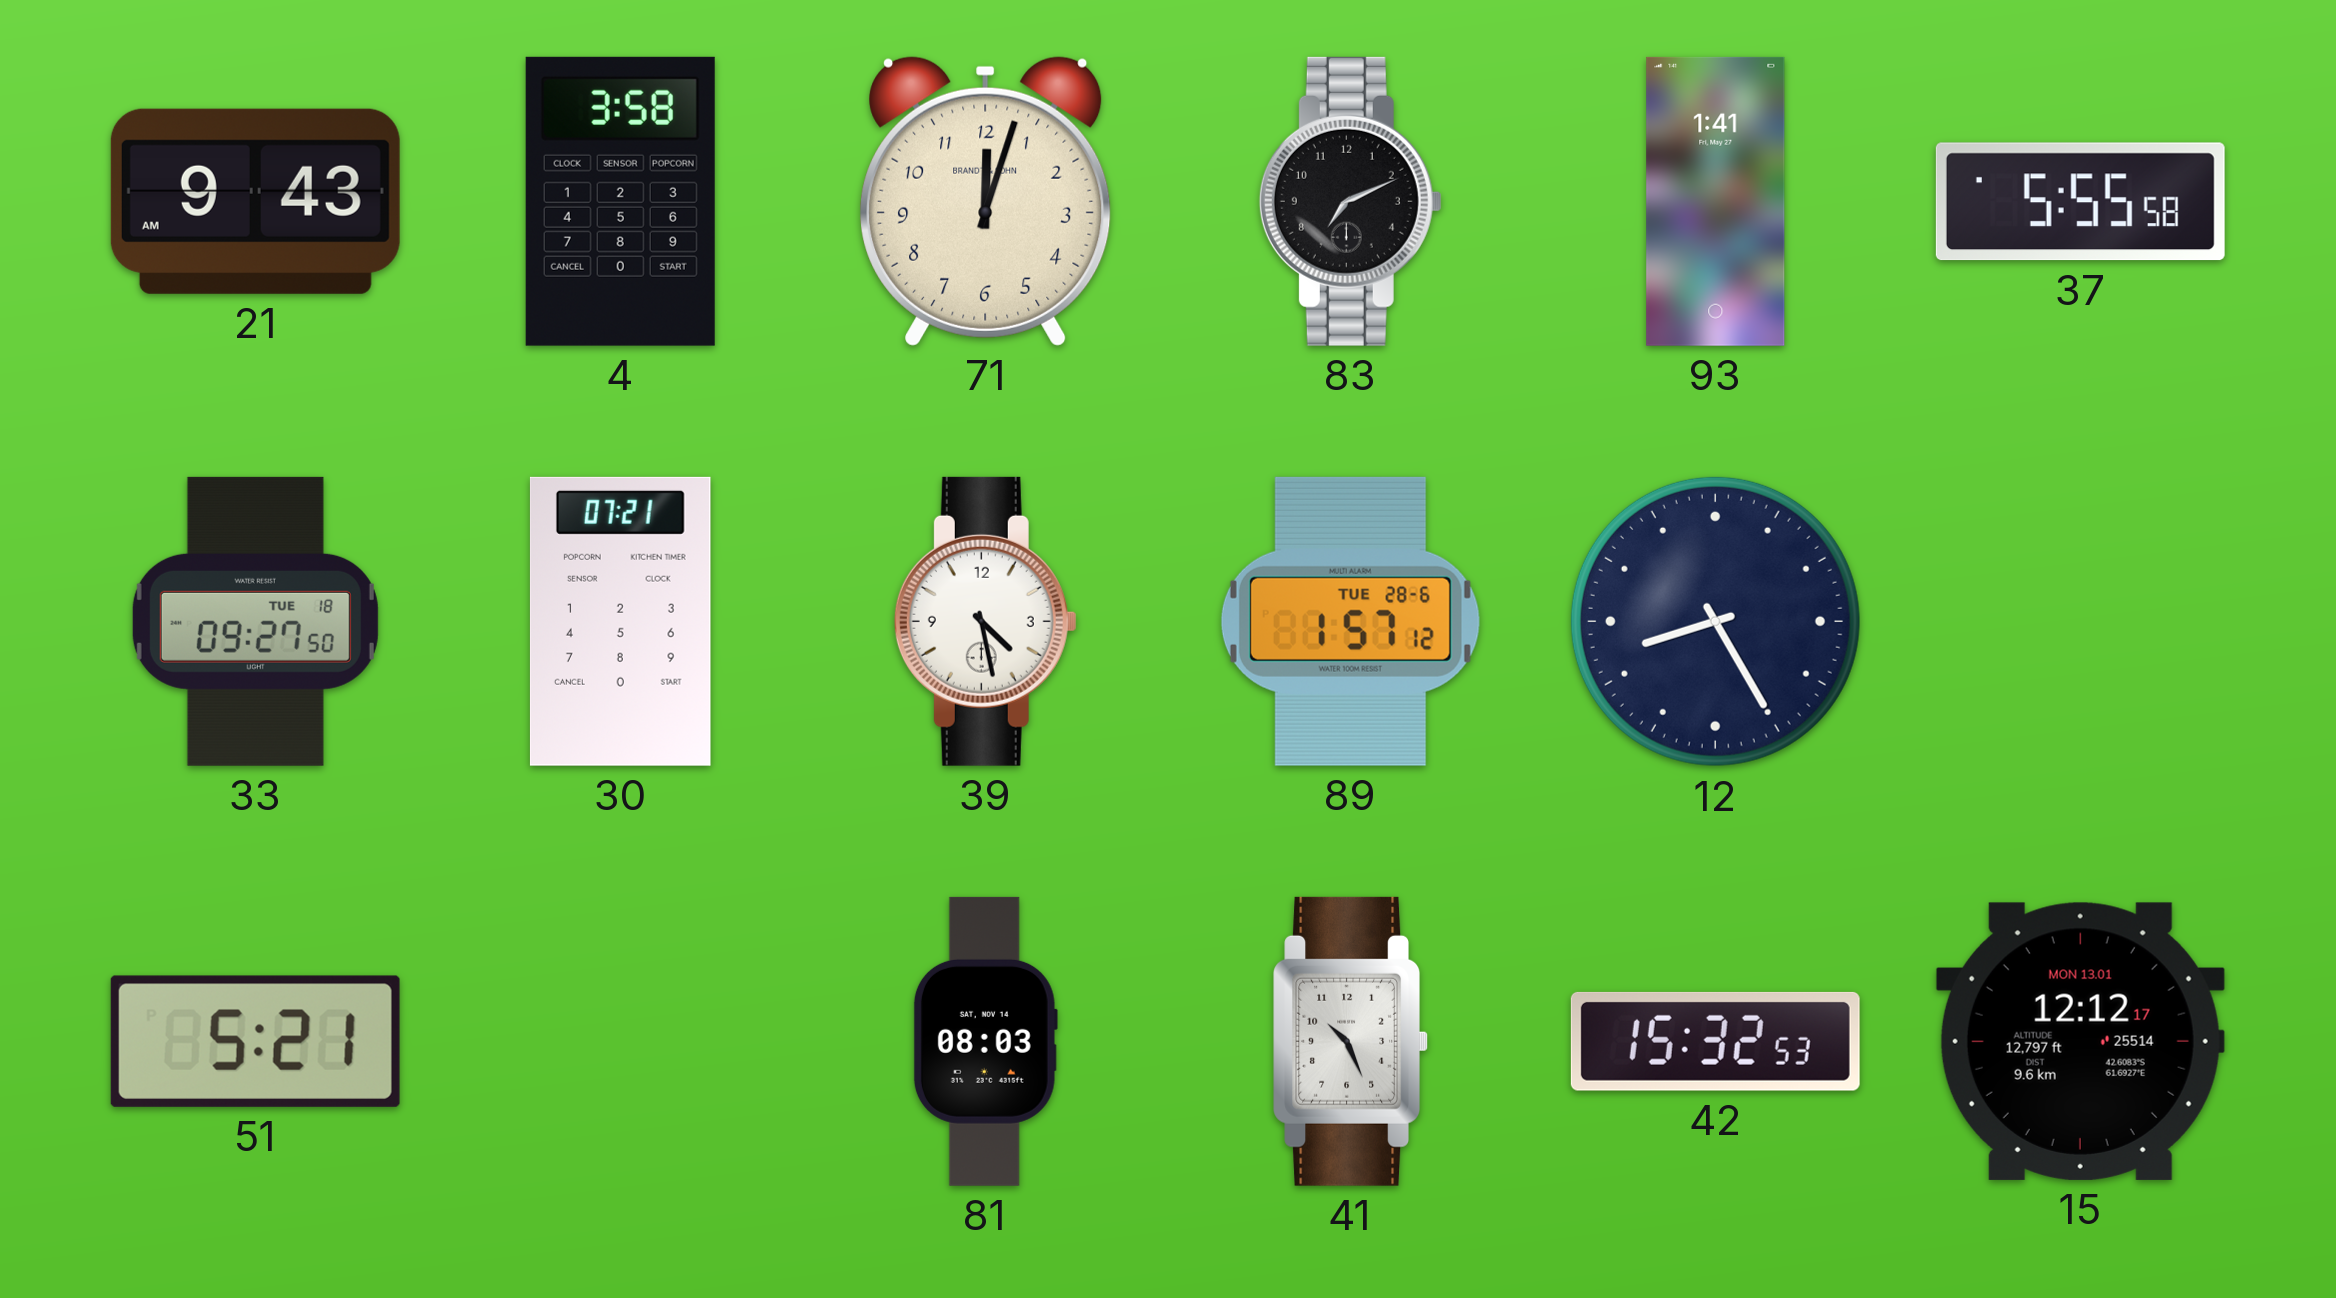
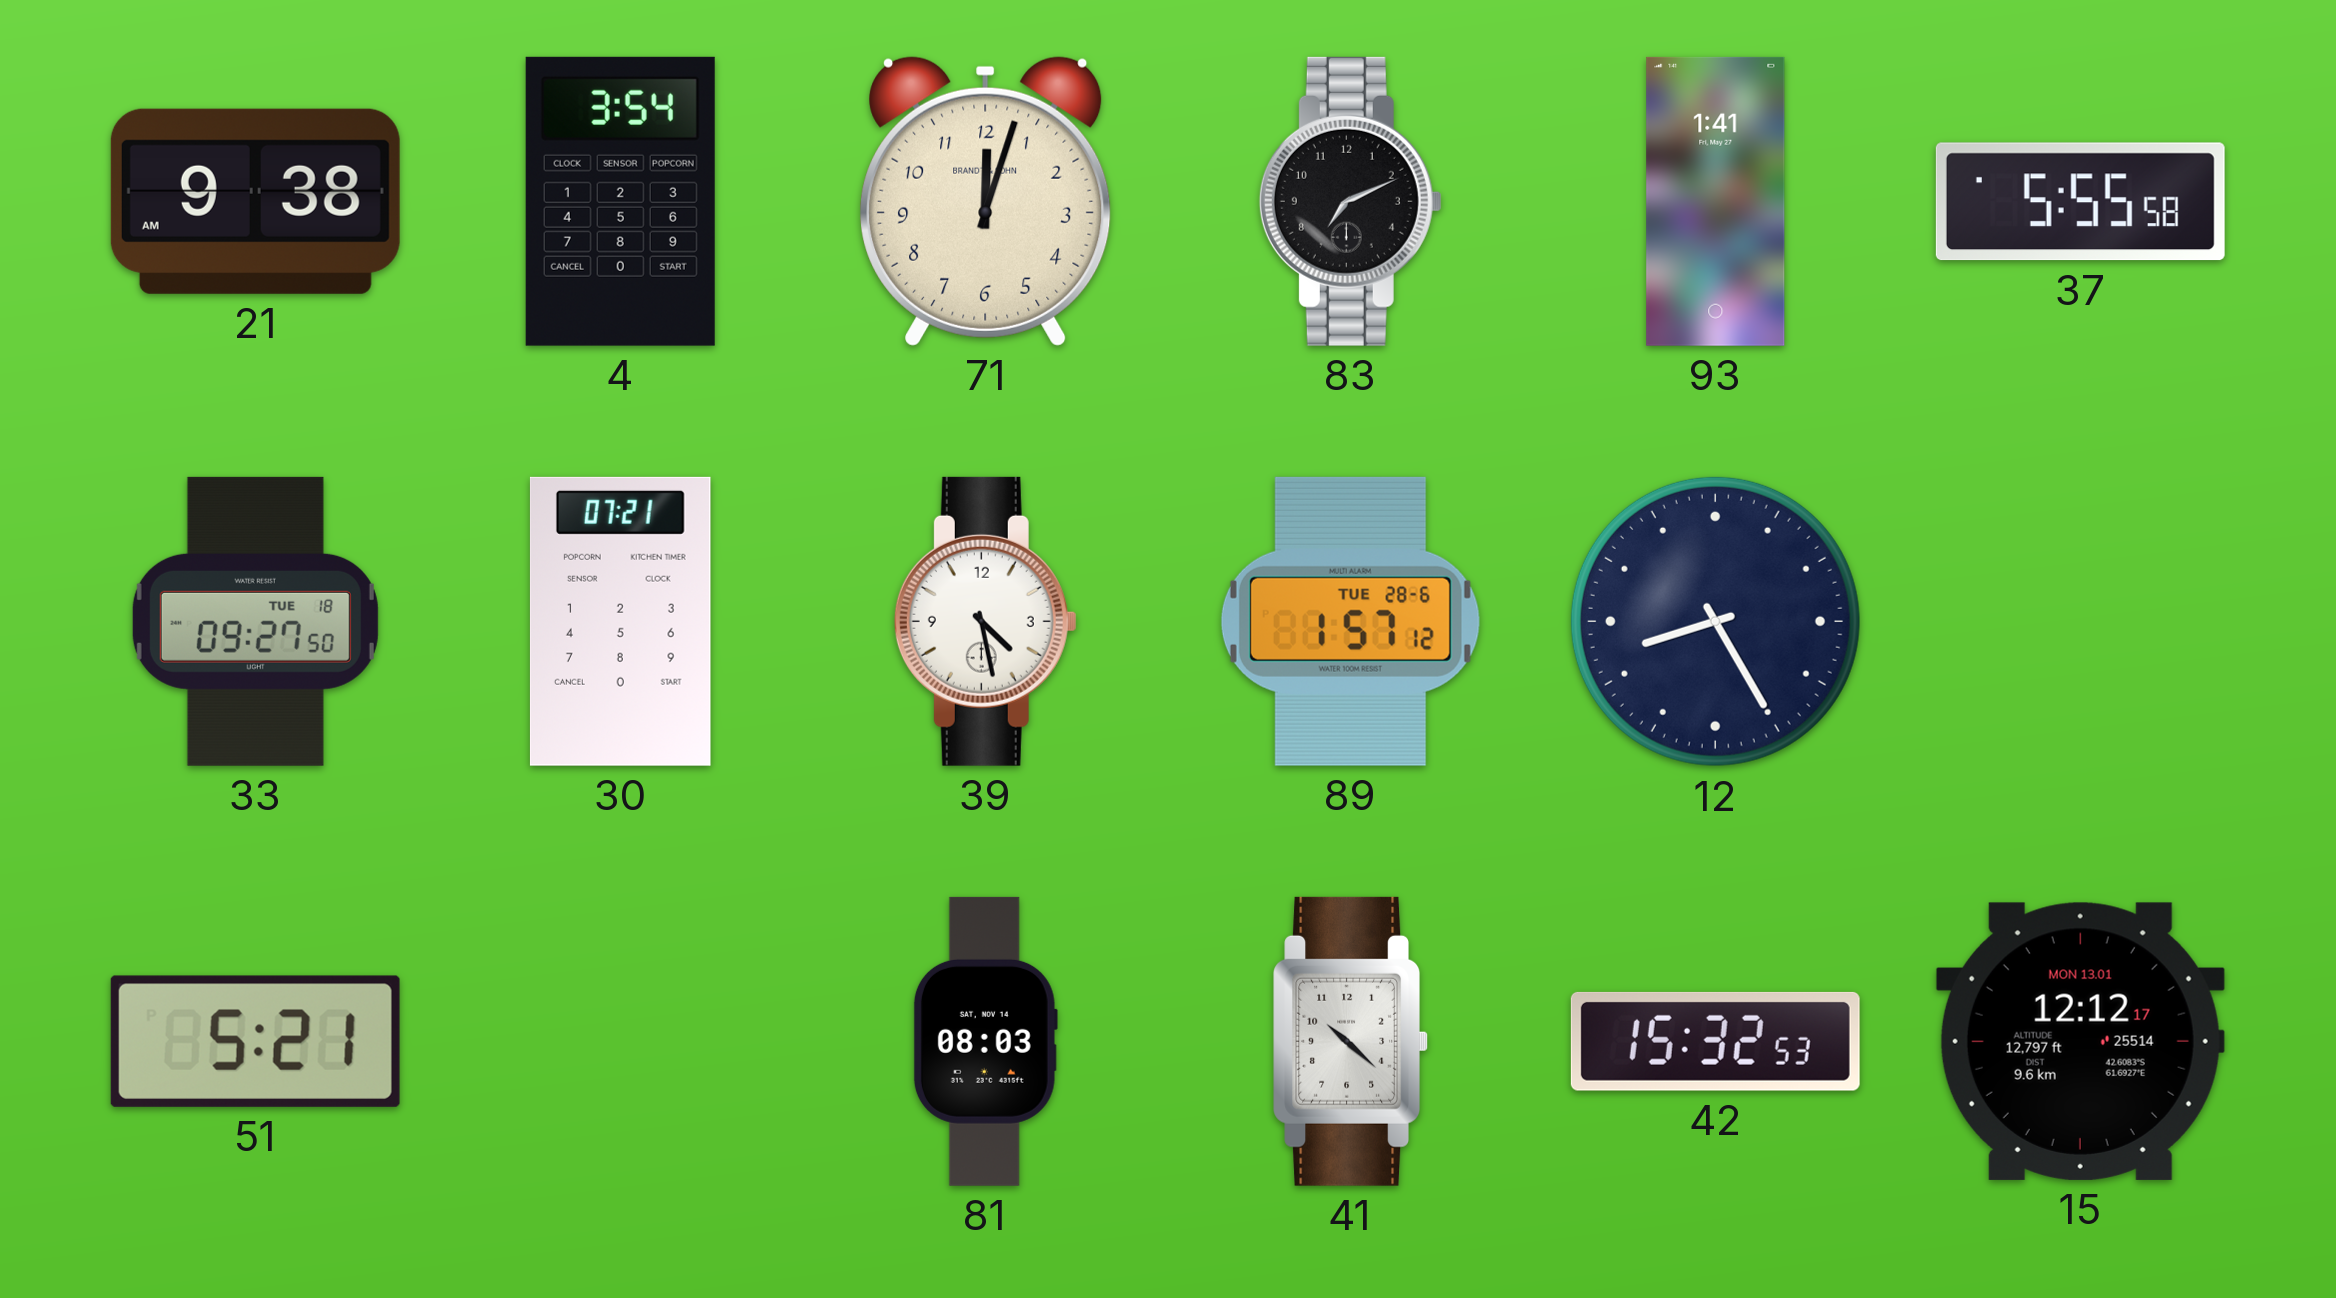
21: 9:43 -> 9:38
4: 3:58 -> 3:54
41: 10:26 -> 10:22
